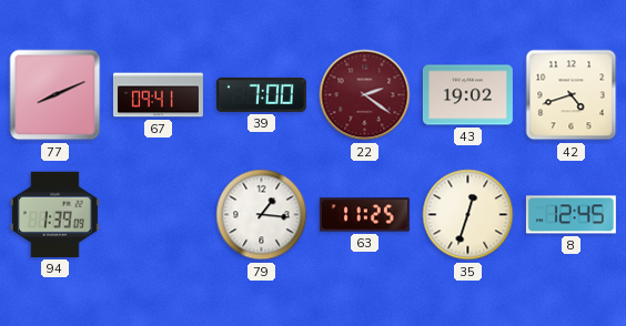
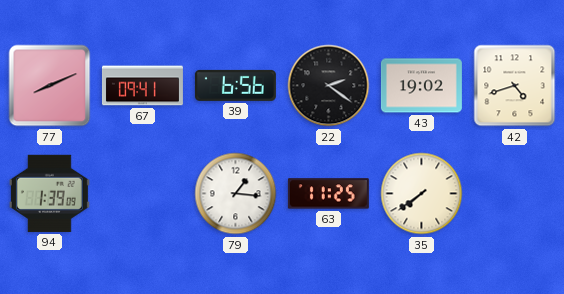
39: 7:00 -> 6:56
22 dial: burgundy -> black
35: 12:33 -> 7:39
8: 12:45 -> none
